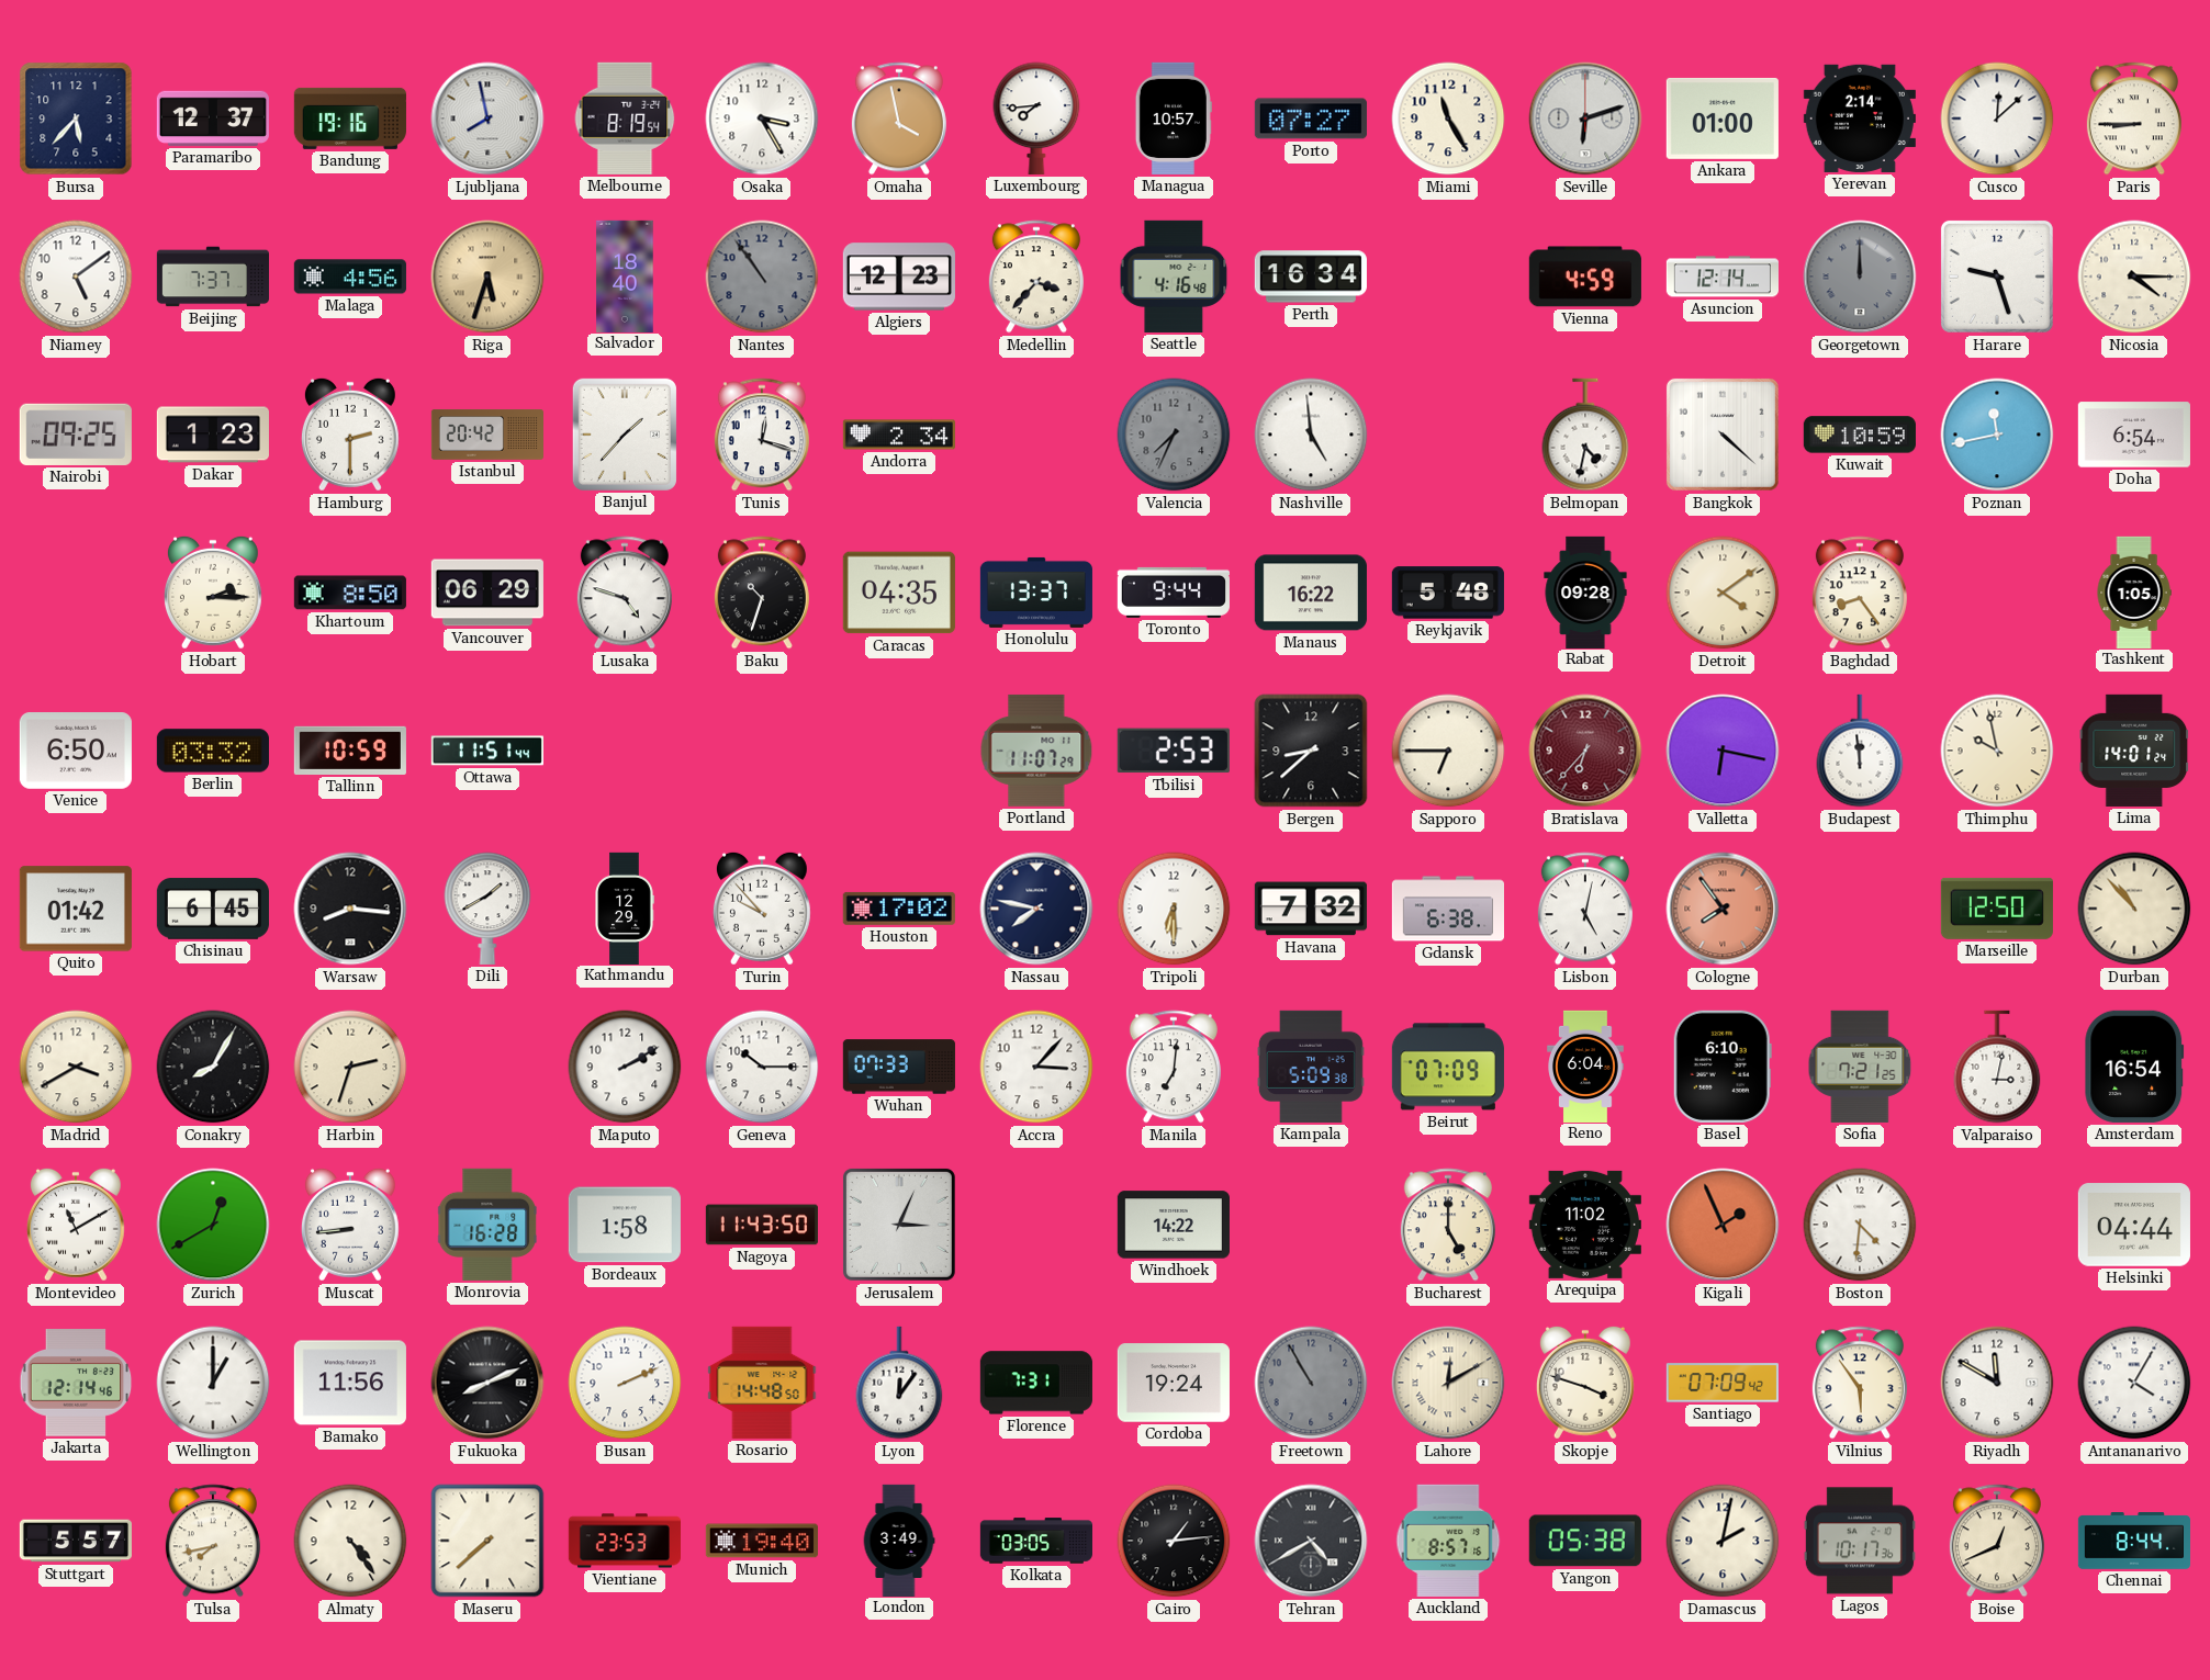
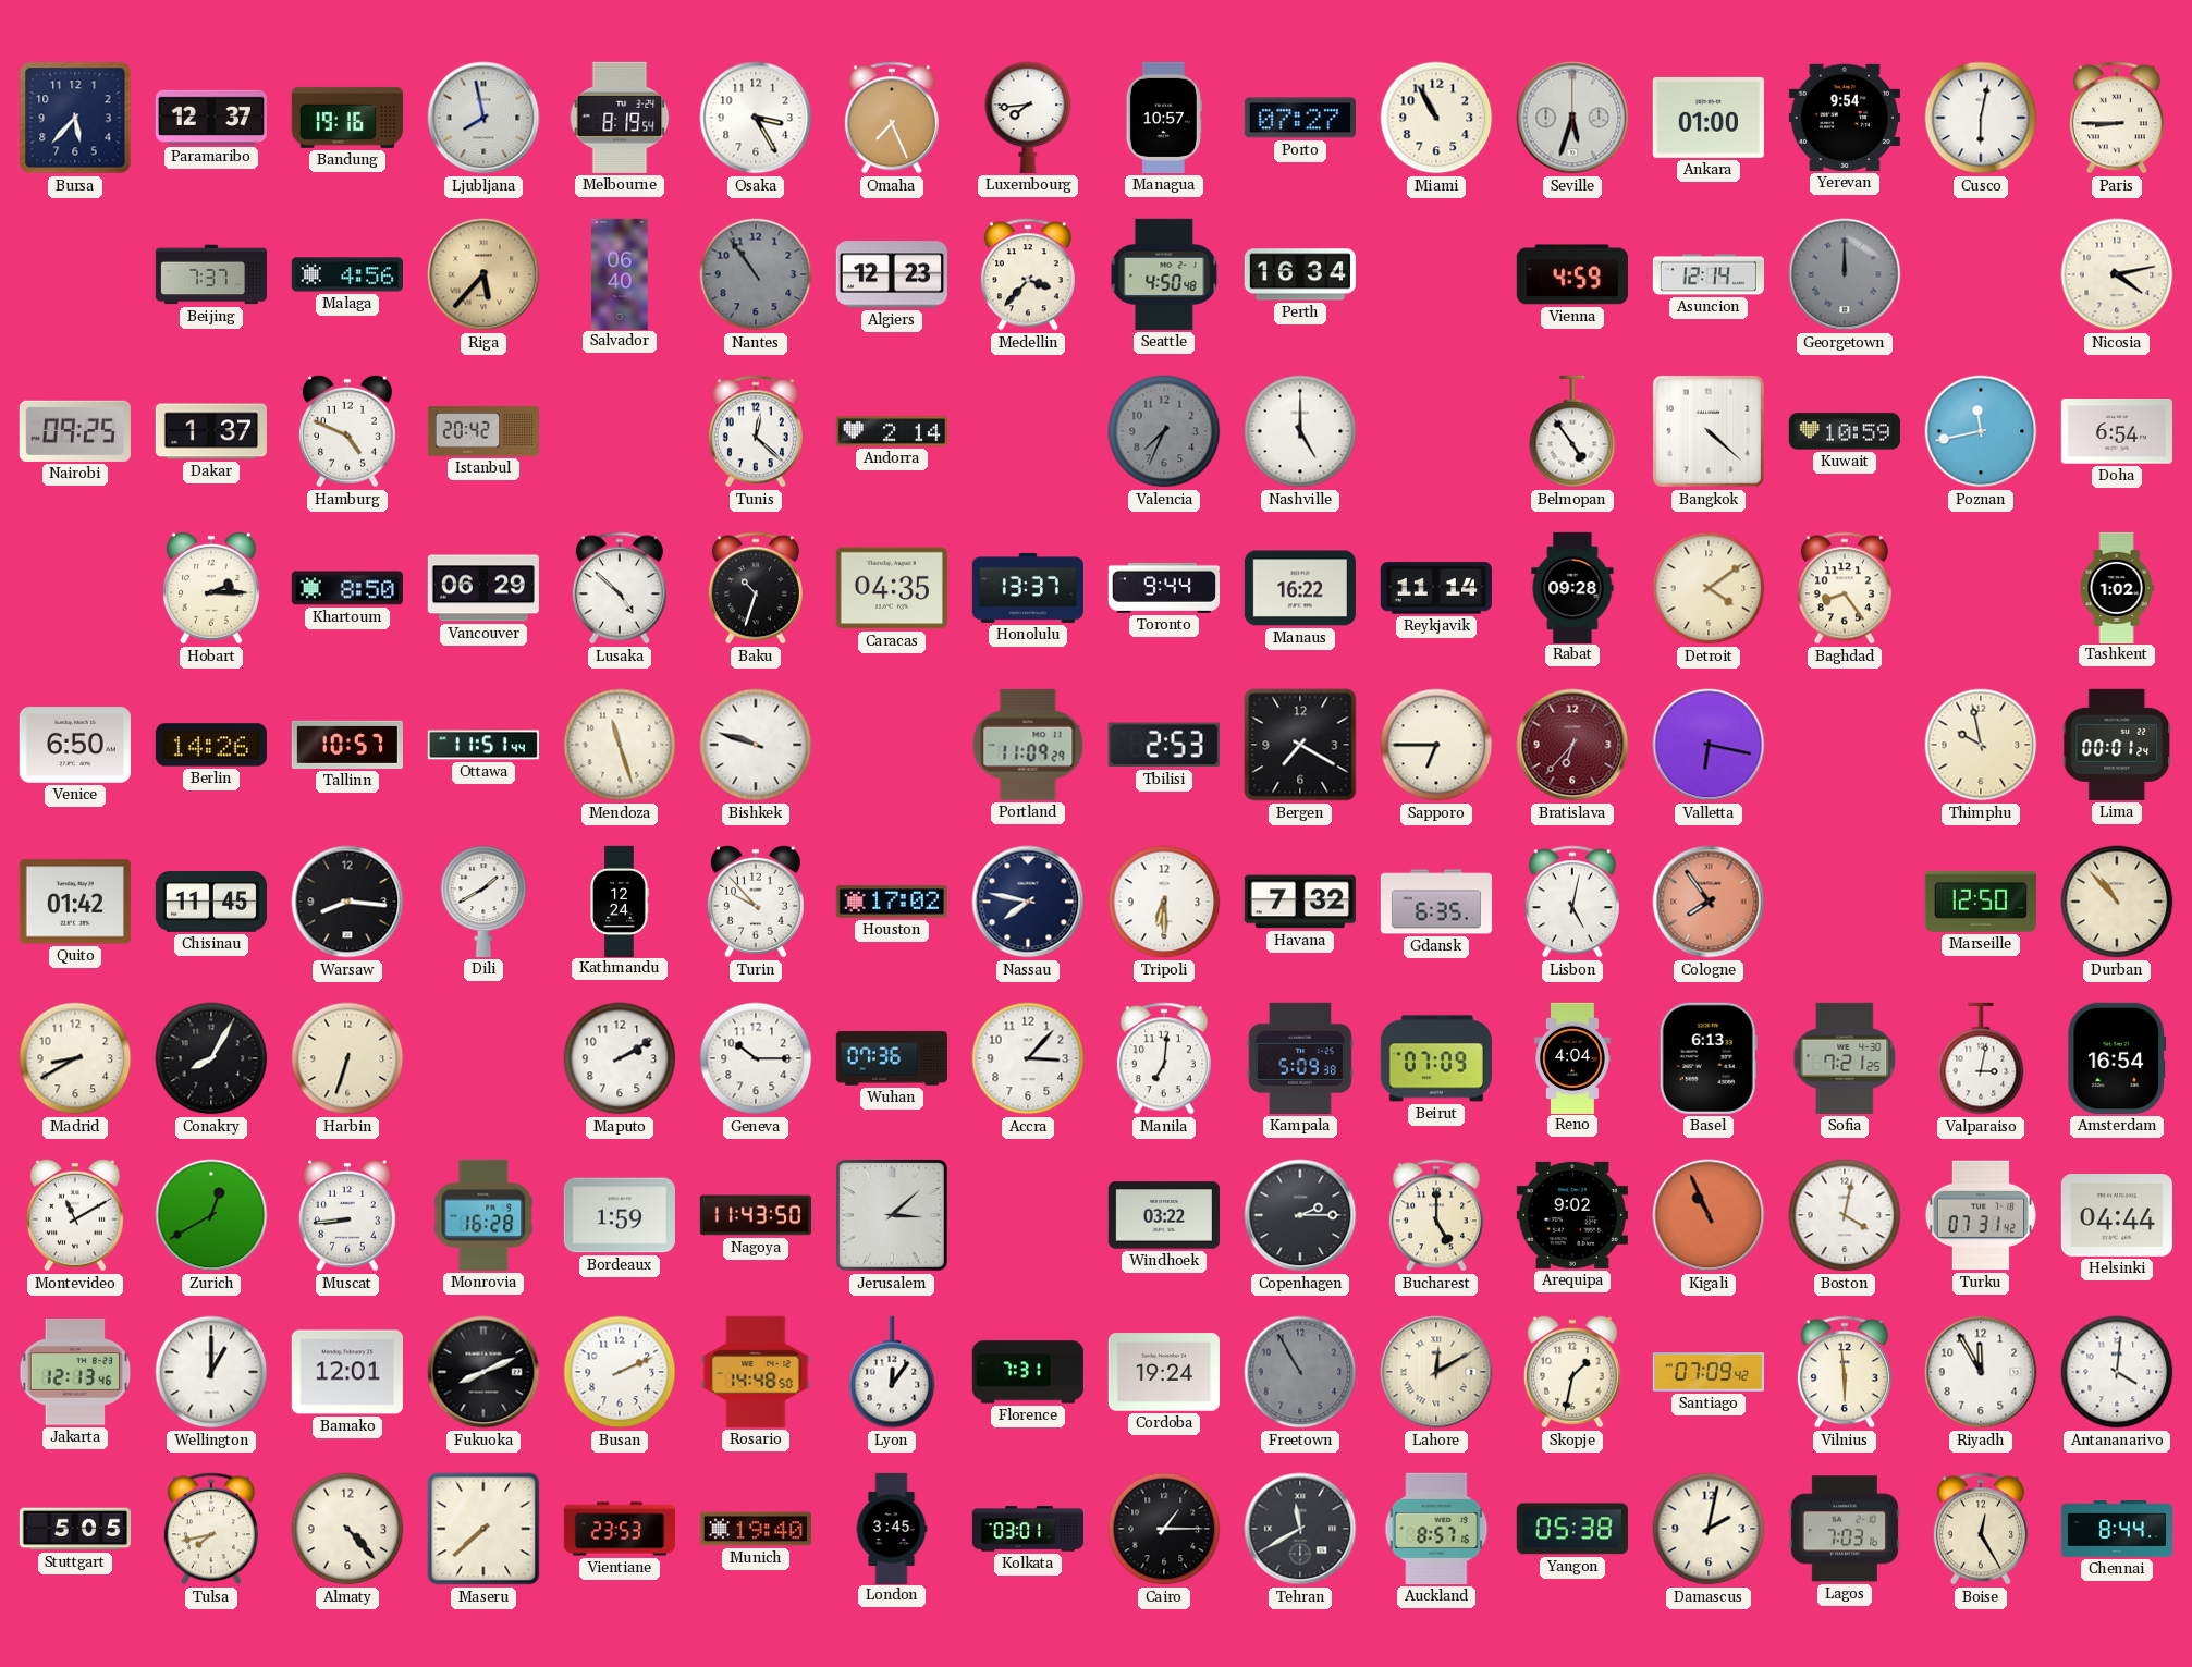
Omaha: 3:58 -> 7:26
Miami: 11:25 -> 10:55
Seville: 6:12 -> 5:33
Yerevan: 2:14 -> 9:54
Cusco: 12:08 -> 6:02
Niamey: 5:09 -> none
Riga: 5:33 -> 5:37
Salvador: 18:40 -> 06:40
Seattle: 4:16 -> 4:50
Harare: 9:27 -> none
Nicosia: 4:15 -> 4:13
Dakar: 1:23 -> 1:37
Hamburg: 2:30 -> 4:49
Banjul: 1:37 -> none
Tunis: 12:18 -> 12:22
Andorra: 2:34 -> 2:14
Nashville: 4:59 -> 5:00
Belmopan: 4:32 -> 4:54
Lusaka: 4:48 -> 4:52
Reykjavik: 5:48 -> 11:14
Tashkent: 1:05 -> 1:02
Berlin: 03:32 -> 14:26
Tallinn: 10:59 -> 10:57
Mendoza: none -> 11:27
Bishkek: none -> 9:48
Portland: 11:07 -> 11:09
Bergen: 8:38 -> 7:20
Budapest: 11:59 -> none
Lima: 14:01 -> 00:01
Chisinau: 6:45 -> 11:45
Kathmandu: 12:29 -> 12:24
Gdansk: 6:38 -> 6:35
Madrid: 3:40 -> 8:40
Harbin: 2:33 -> 6:33
Wuhan: 07:33 -> 07:36
Reno: 6:04 -> 4:04
Basel: 6:10 -> 6:13
Bordeaux: 1:58 -> 1:59
Jerusalem: 3:04 -> 3:08
Windhoek: 14:22 -> 03:22
Copenhagen: none -> 2:15
Arequipa: 11:02 -> 9:02
Kigali: 1:56 -> 10:56
Boston: 4:31 -> 4:02
Turku: none -> 07:31
Jakarta: 12:14 -> 12:13
Bamako: 11:56 -> 12:01
Skopje: 3:48 -> 1:32
Vilnius: 5:54 -> 5:59
Riyadh: 11:50 -> 11:55
Antananarivo: 4:05 -> 4:01
Stuttgart: 5:57 -> 5:05
Almaty: 4:24 -> 4:23
London: 3:49 -> 3:45
Kolkata: 03:05 -> 03:01
Cairo: 1:14 -> 1:15
Tehran: 4:40 -> 11:40
Lagos: 10:17 -> 7:03
Boise: 12:41 -> 12:25
